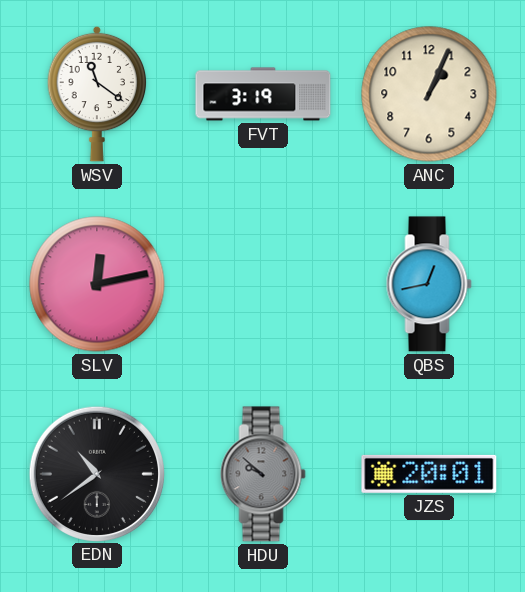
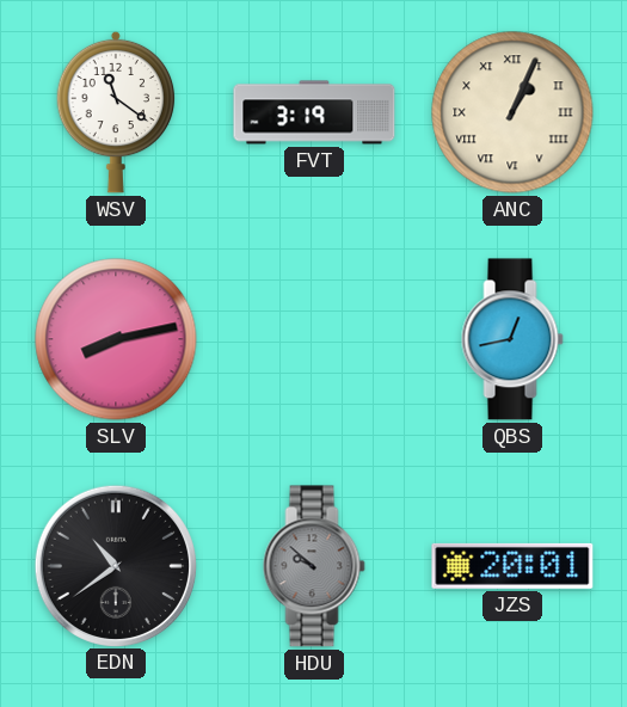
ANC numerals: Arabic -> Roman
SLV: 12:13 -> 8:13
